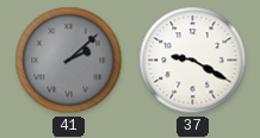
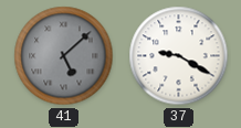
41: 2:08 -> 5:08
